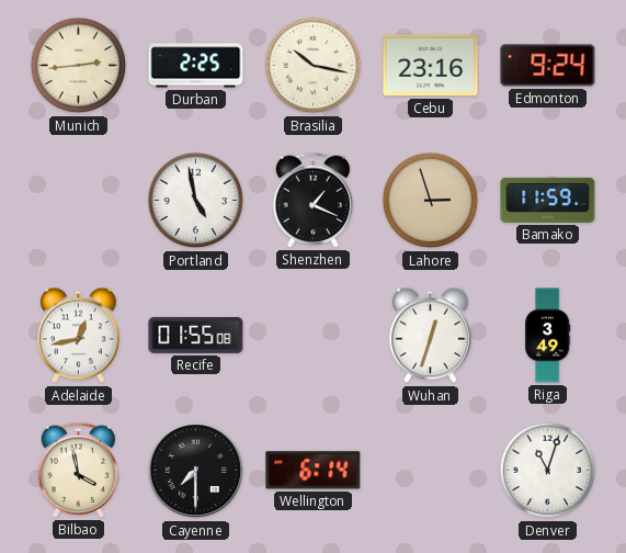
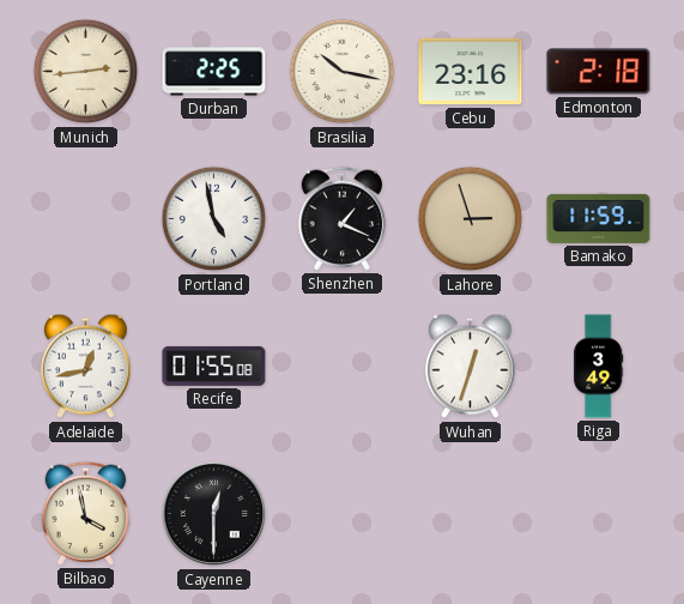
Edmonton: 9:24 -> 2:18
Cayenne: 7:30 -> 12:30
Wellington: 6:14 -> none
Denver: 11:03 -> none
